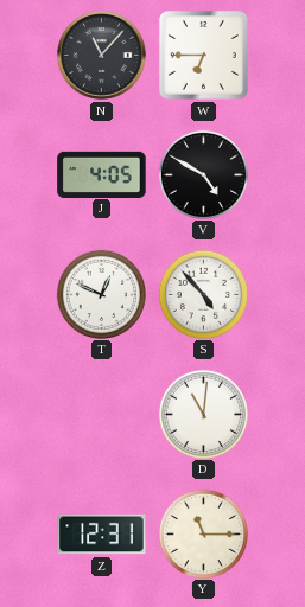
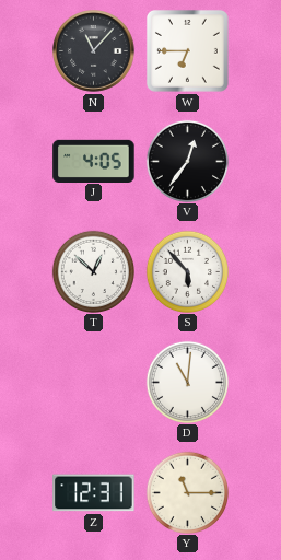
V: 4:50 -> 12:36
T: 12:49 -> 12:52
S: 4:53 -> 5:53
